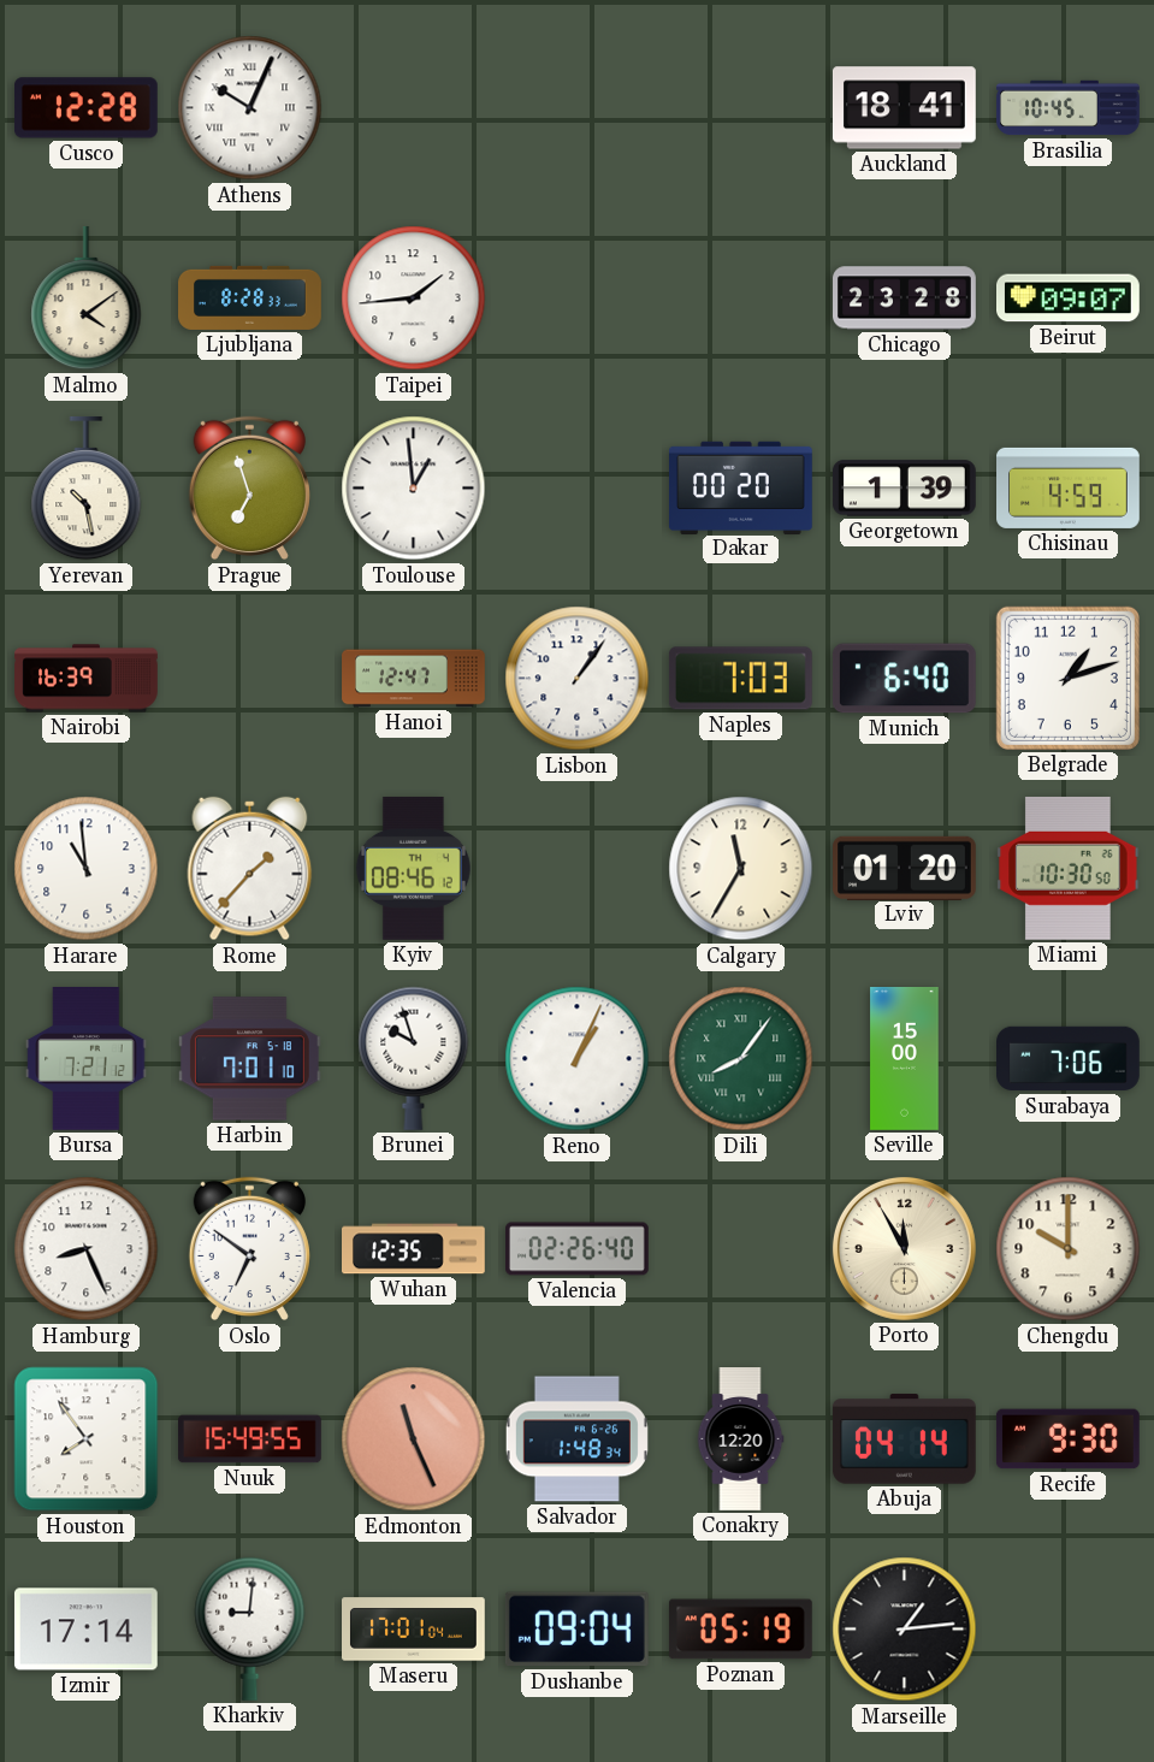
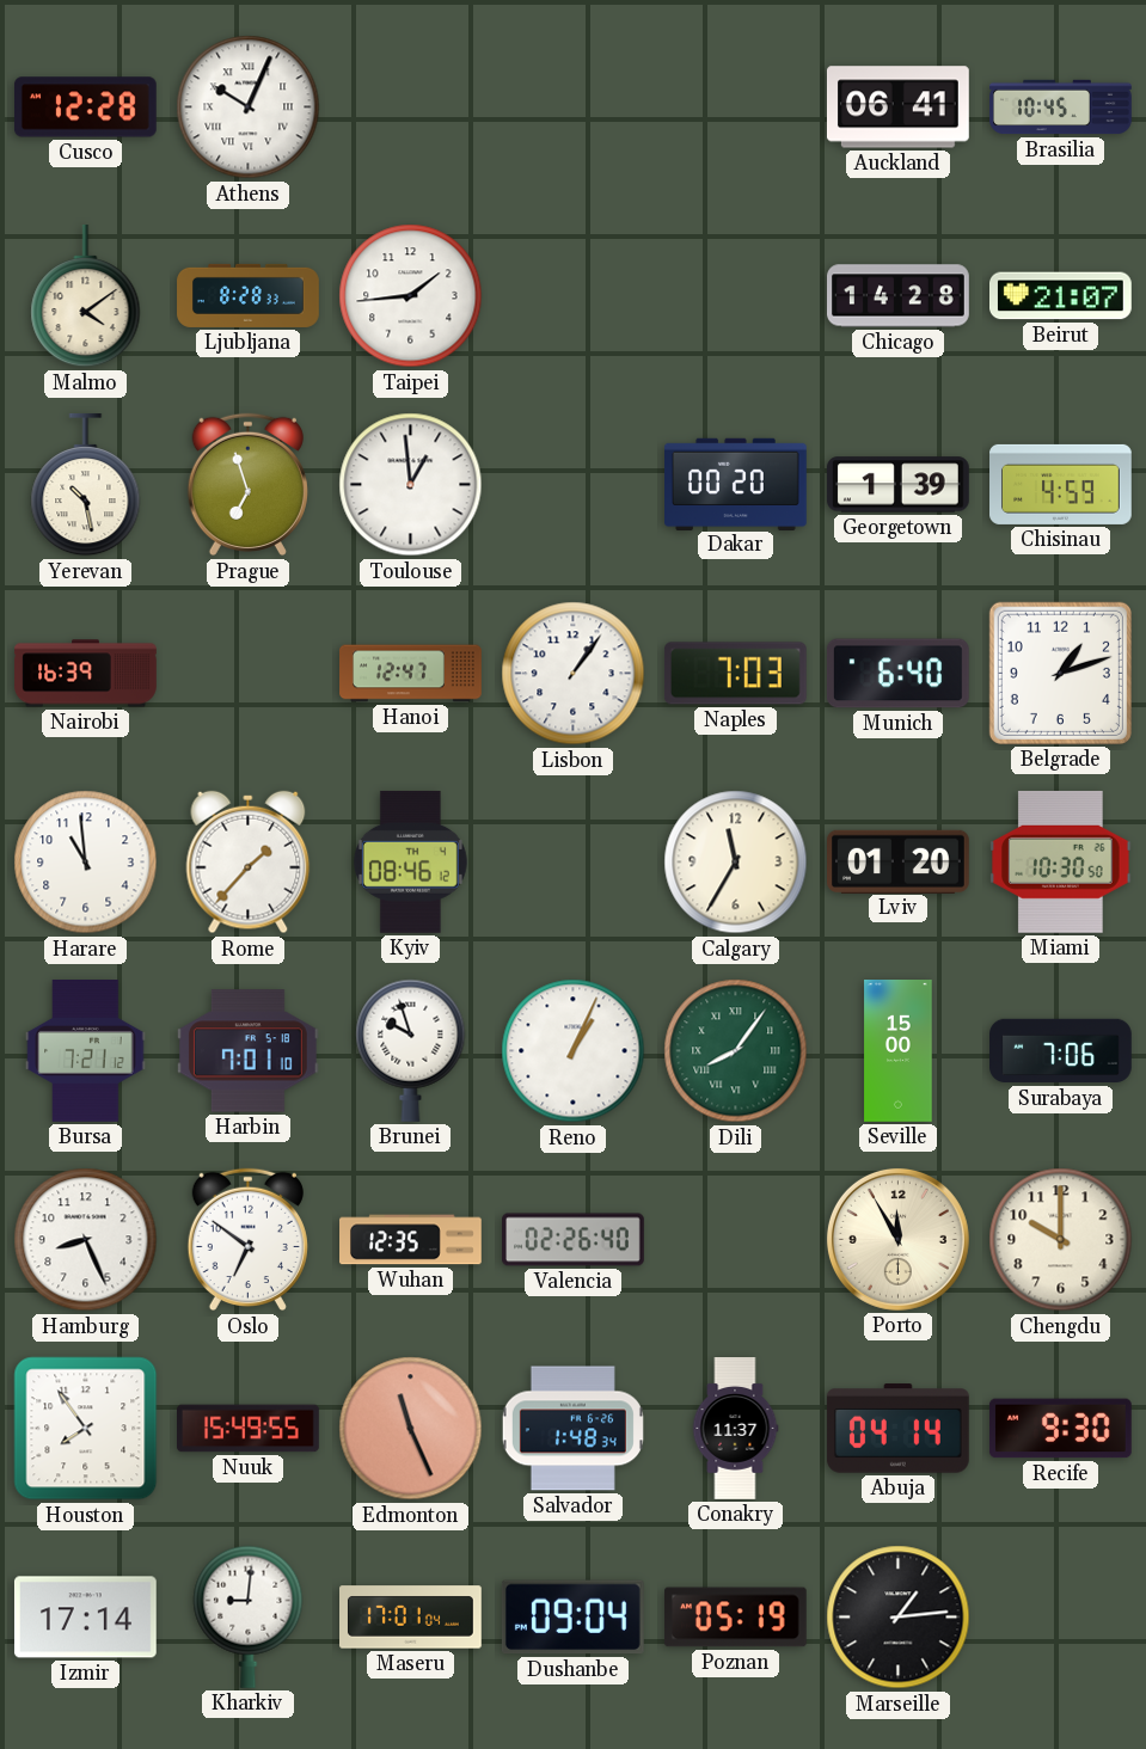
Auckland: 18:41 -> 06:41
Chicago: 23:28 -> 14:28
Beirut: 09:07 -> 21:07
Conakry: 12:20 -> 11:37
